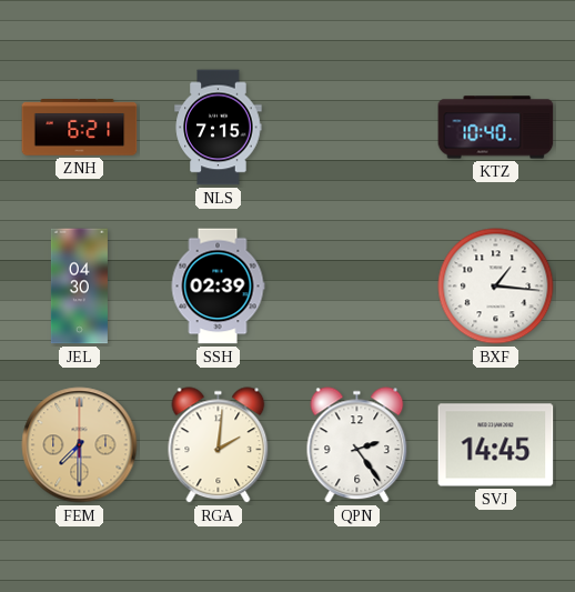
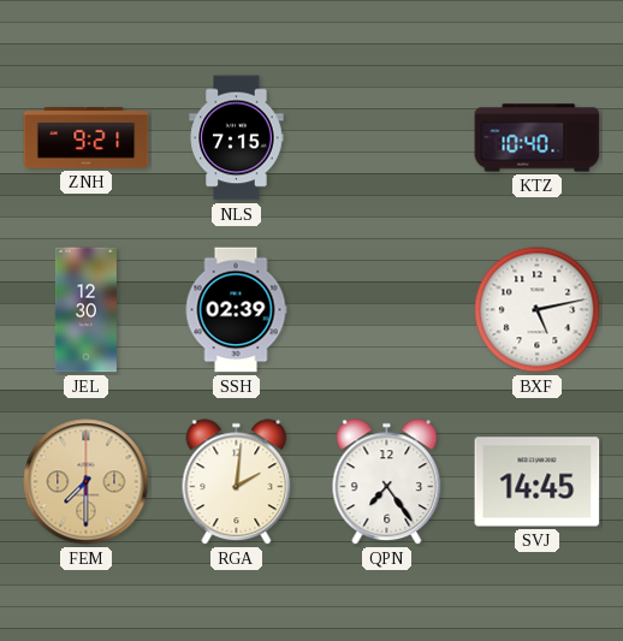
ZNH: 6:21 -> 9:21
JEL: 04:30 -> 12:30
BXF: 1:16 -> 5:13
QPN: 2:24 -> 7:24
